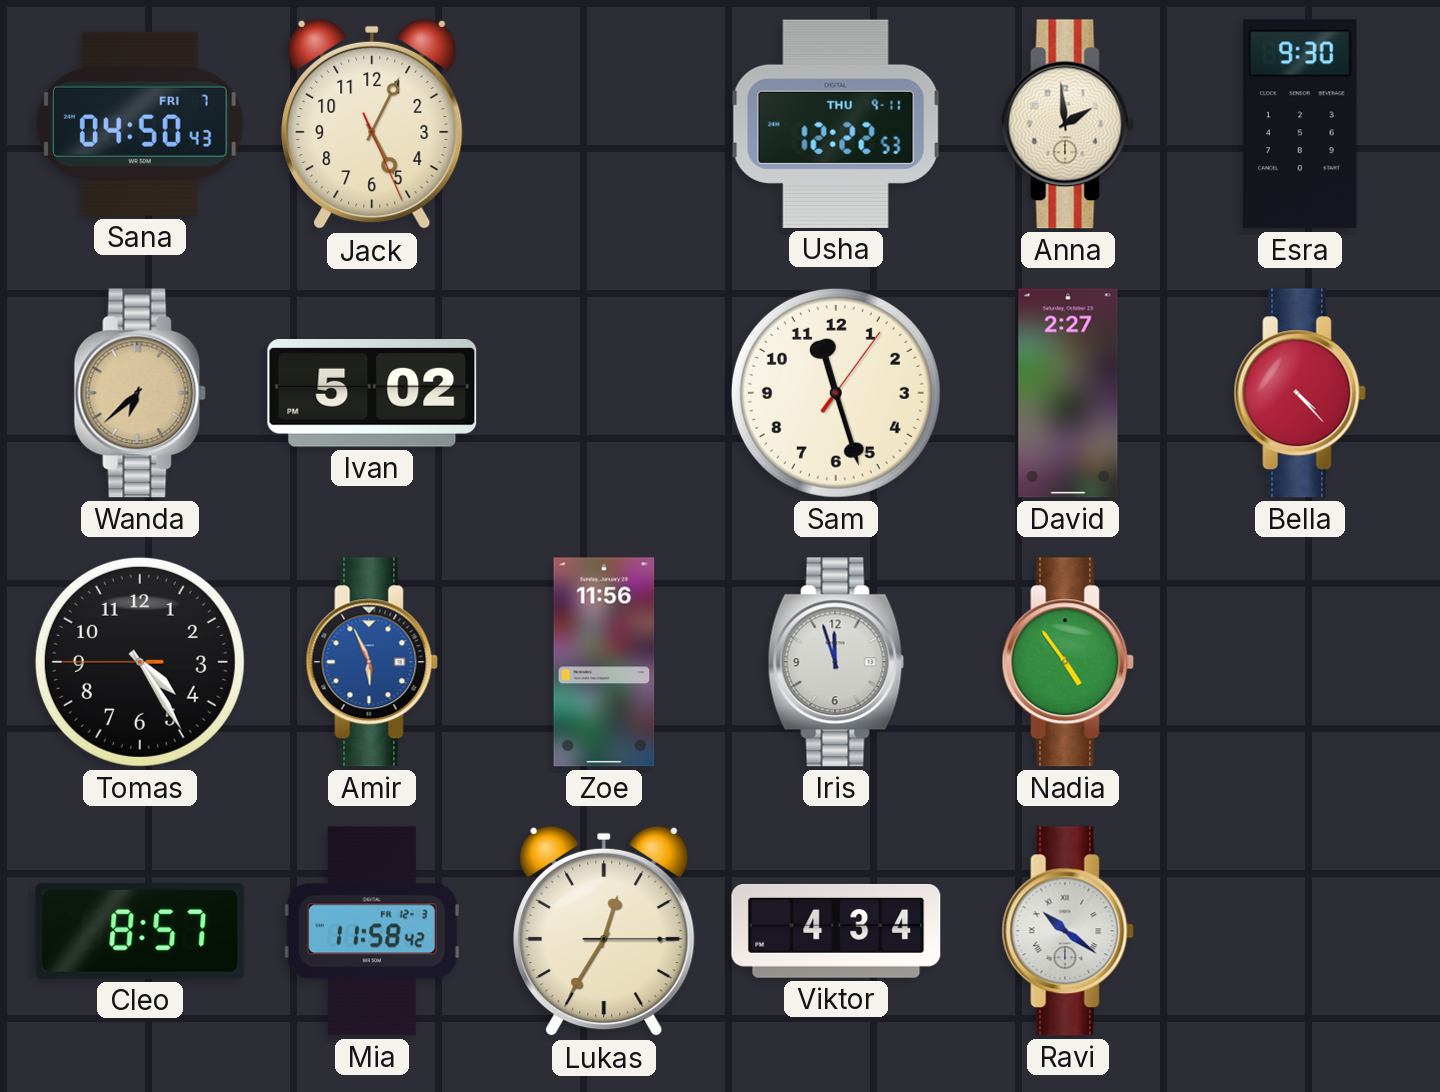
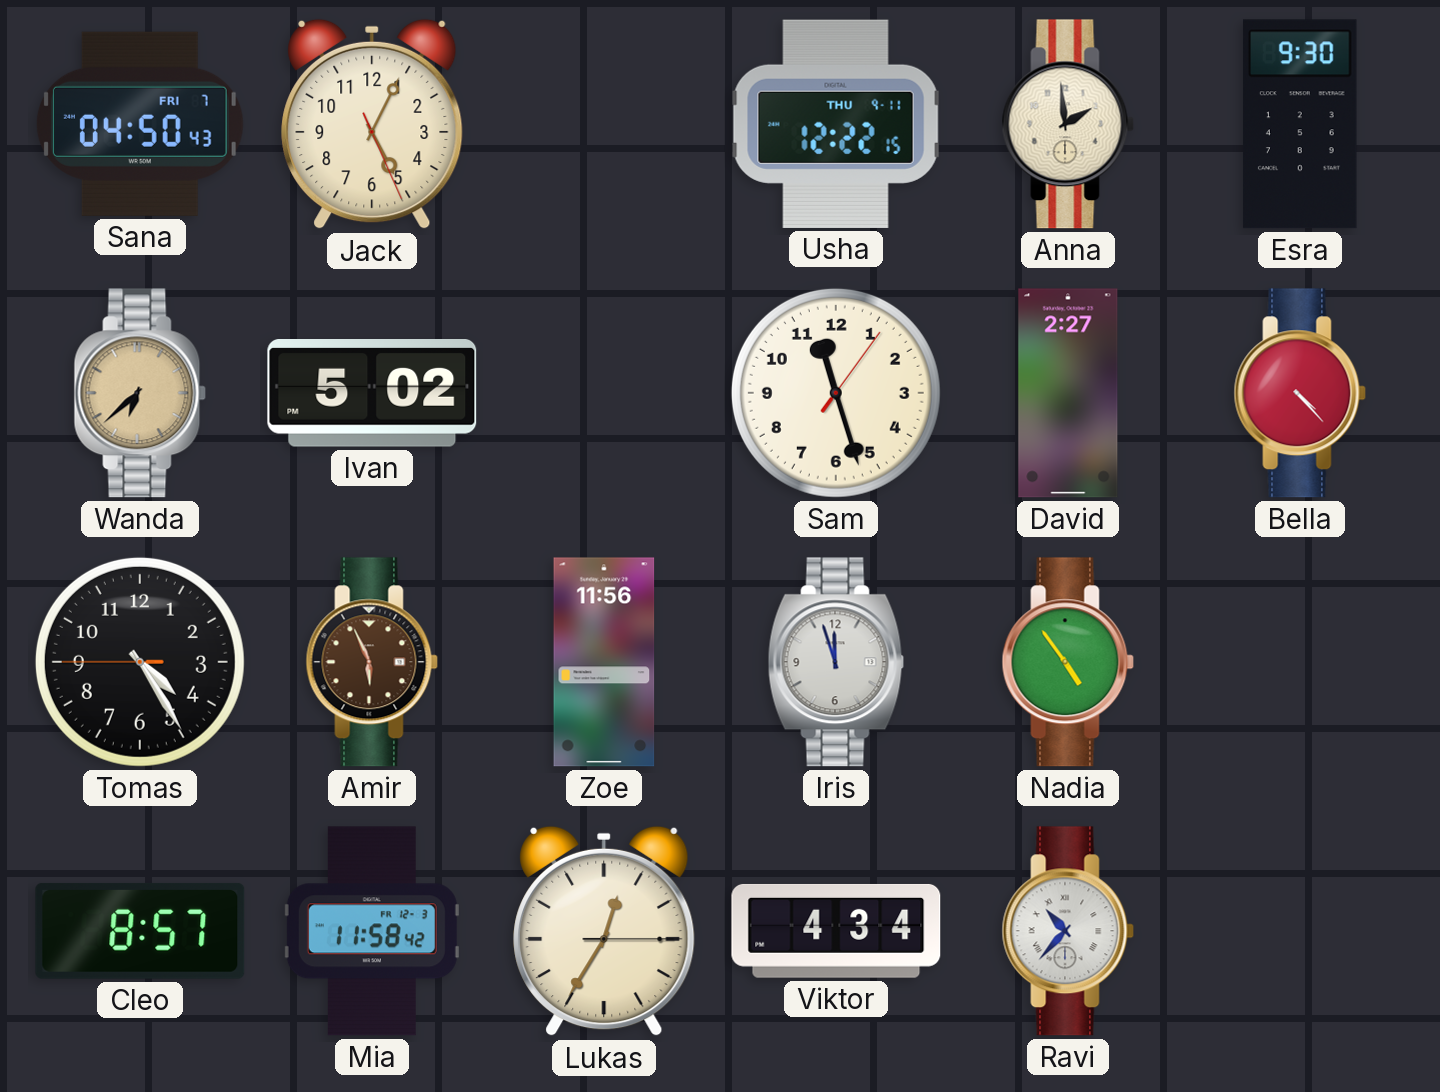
Usha: 12:22:53 -> 12:22:15
Amir dial: blue -> brown
Ravi: 10:21 -> 10:37
